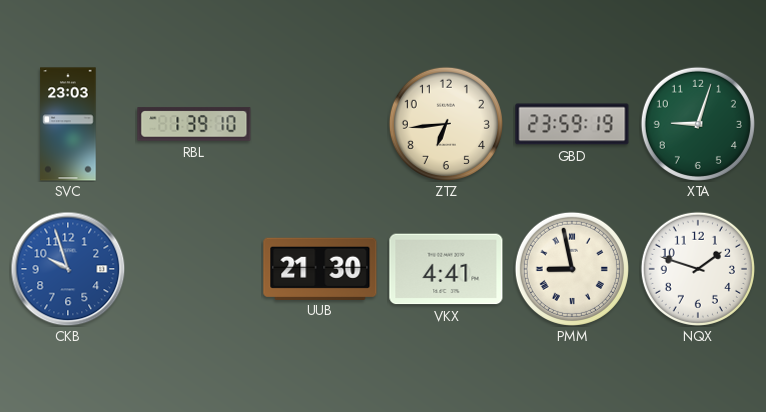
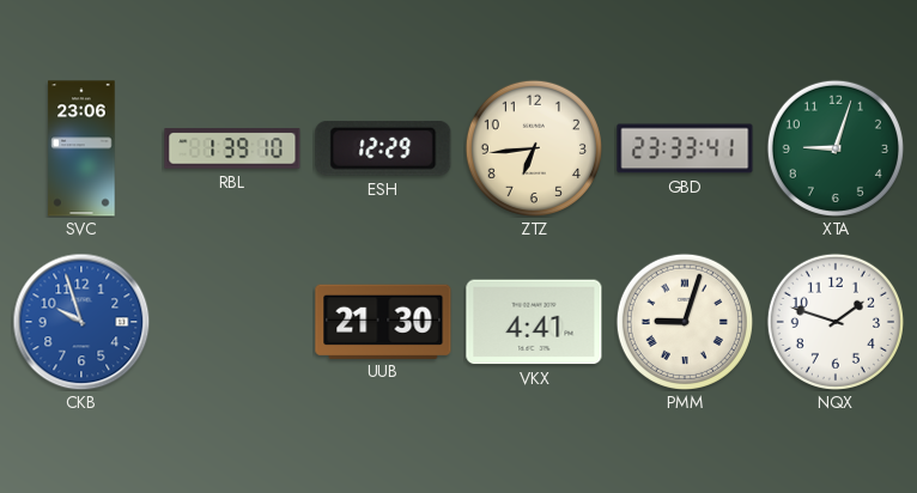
SVC: 23:03 -> 23:06
ESH: none -> 12:29
GBD: 23:59 -> 23:33
PMM: 8:58 -> 9:03
